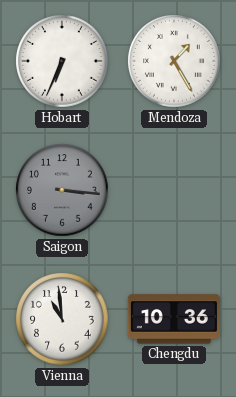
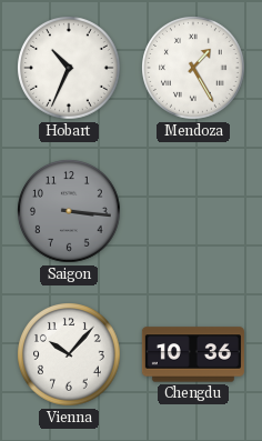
Hobart: 6:34 -> 10:34
Vienna: 10:59 -> 10:07
